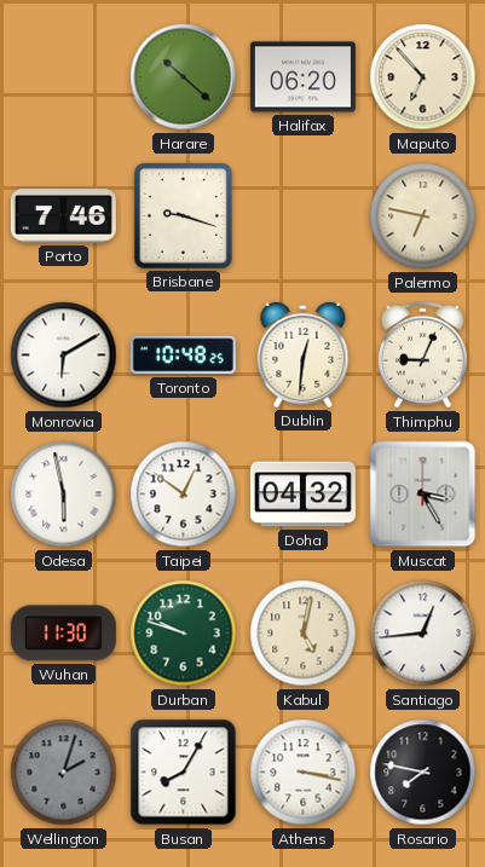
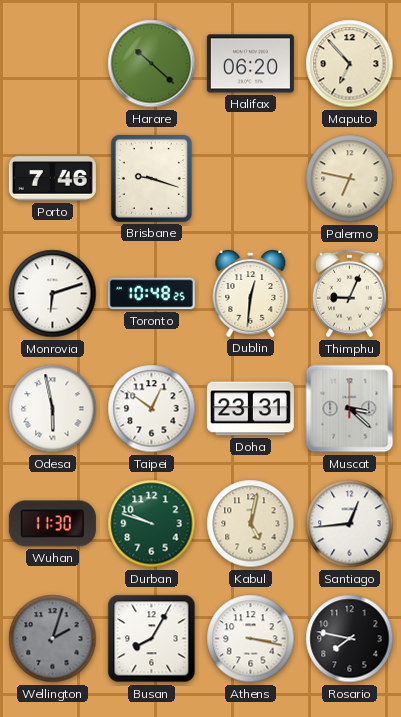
Monrovia: 6:10 -> 6:12
Doha: 04:32 -> 23:31
Muscat: 3:25 -> 3:22
